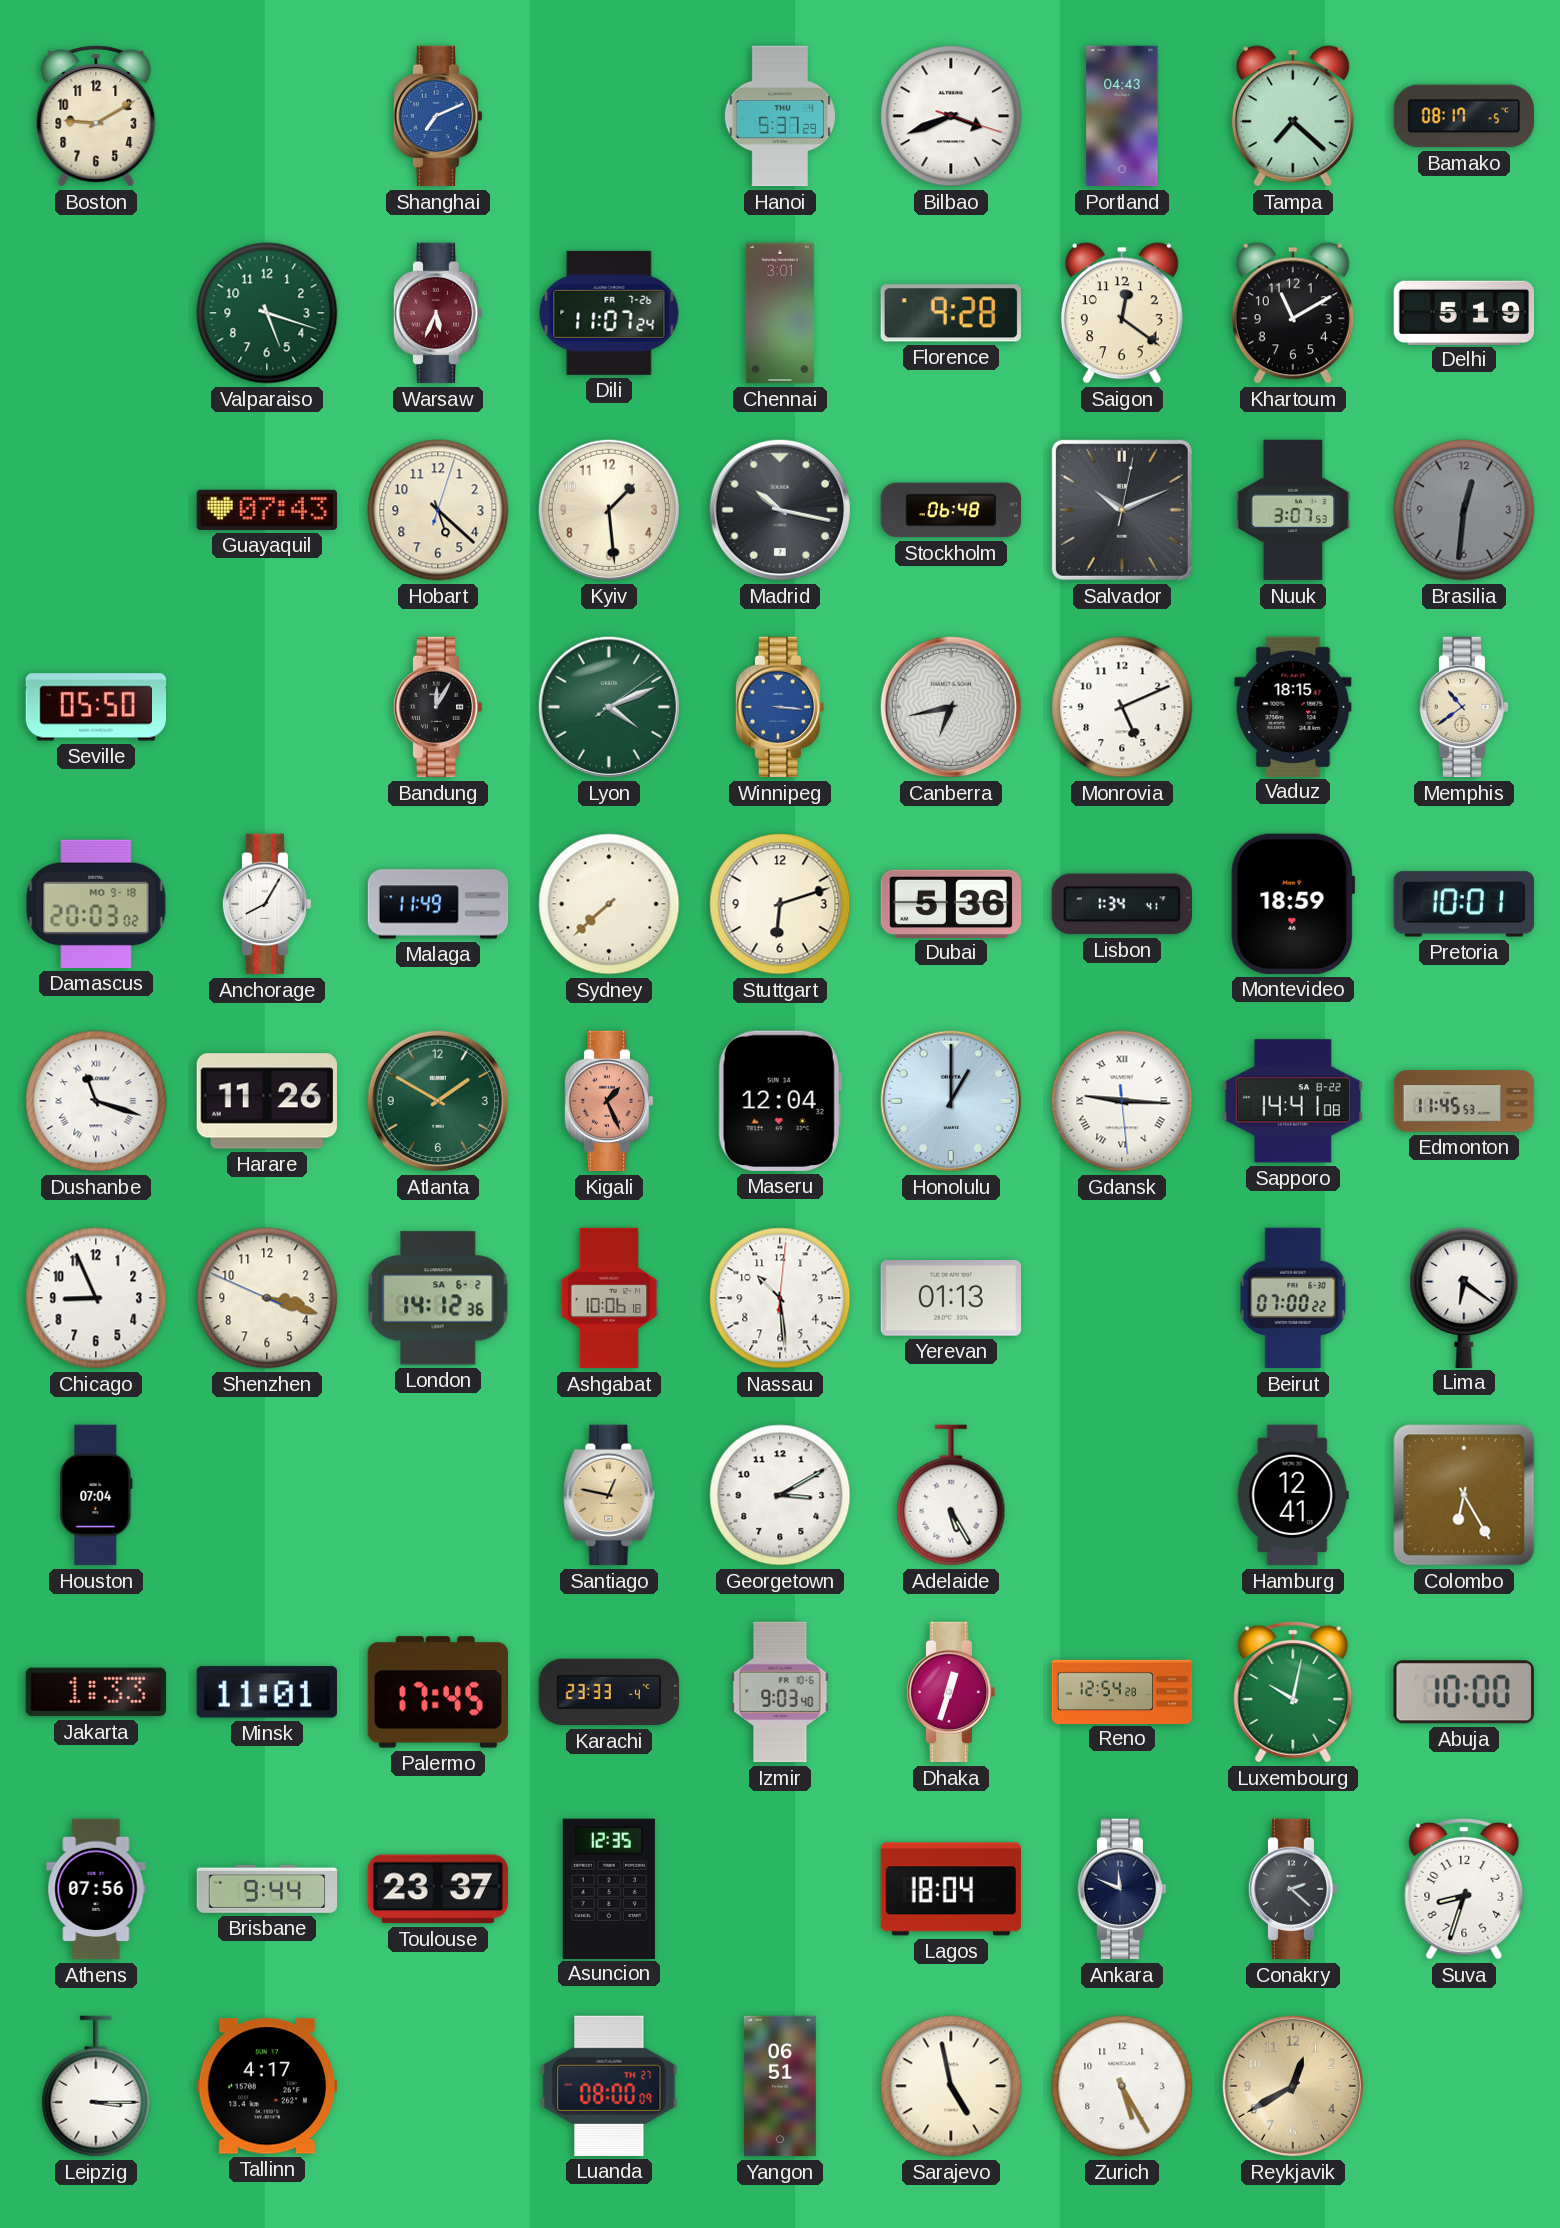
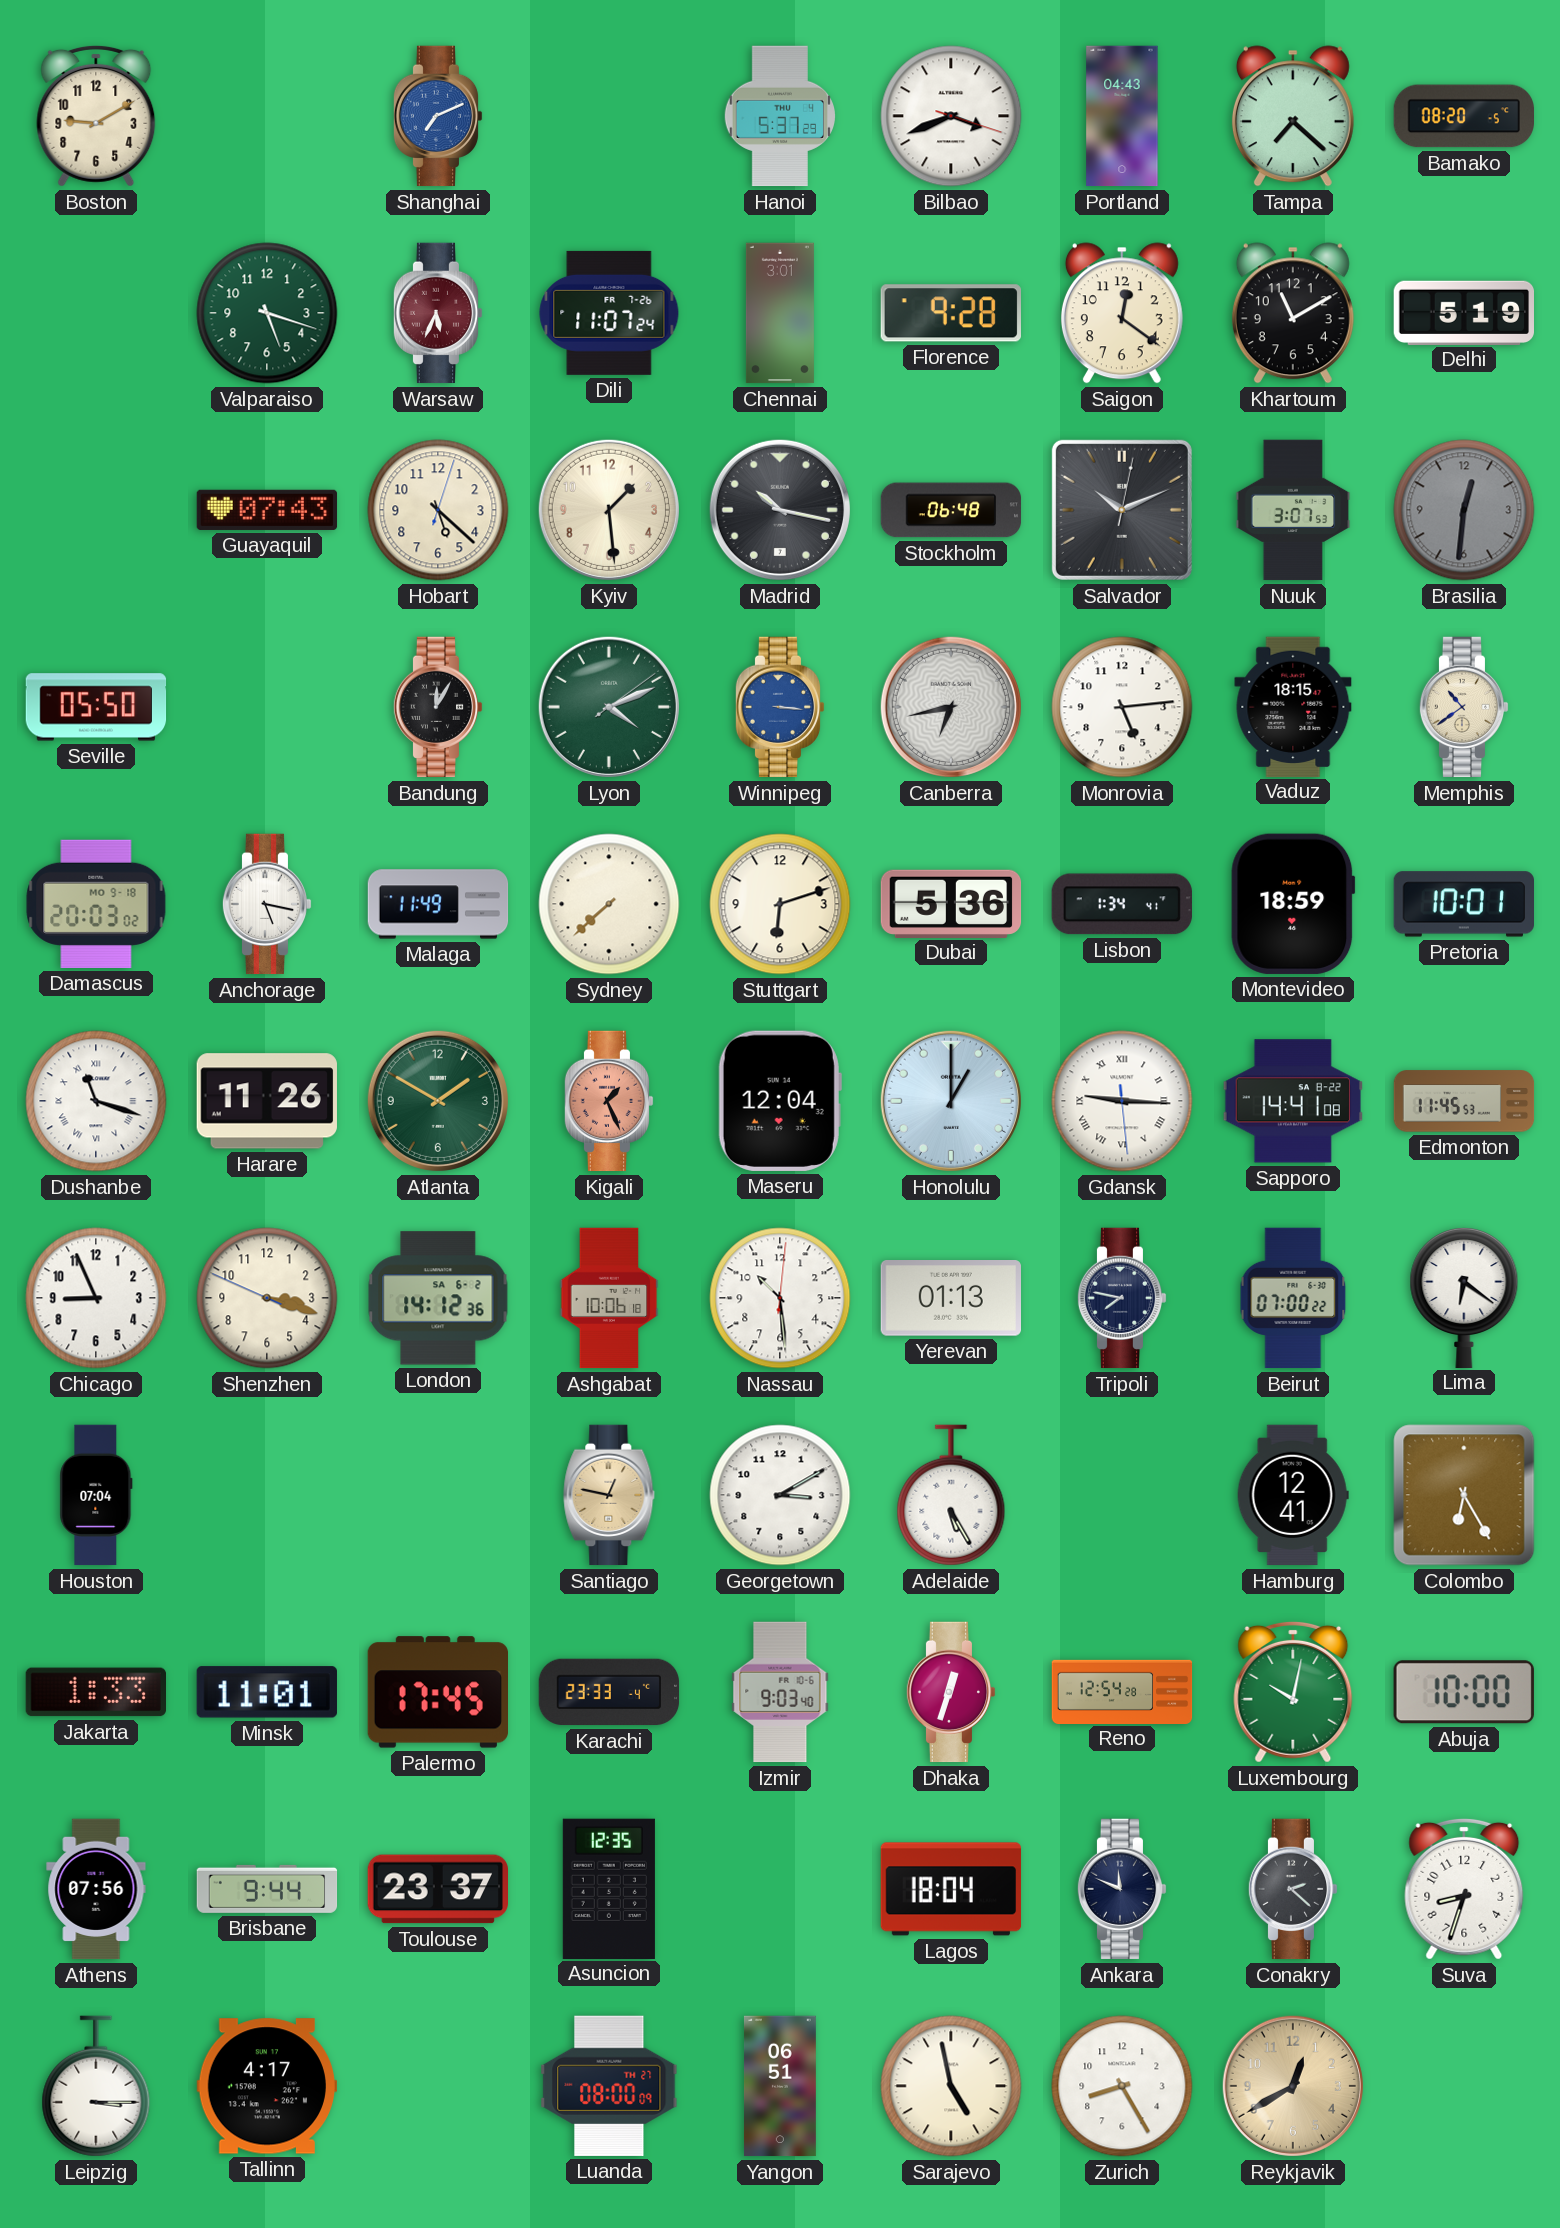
Bamako: 08:17 -> 08:20
Monrovia: 5:11 -> 5:14
Anchorage: 8:05 -> 5:17
Tripoli: none -> 7:47
Zurich: 5:25 -> 8:25
